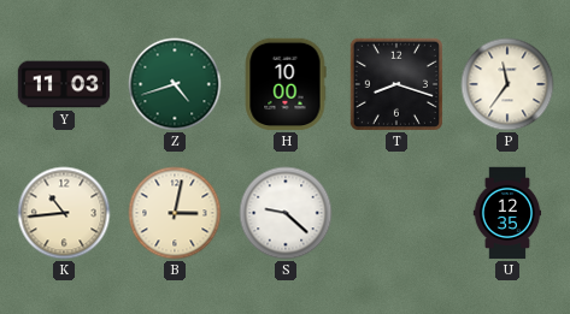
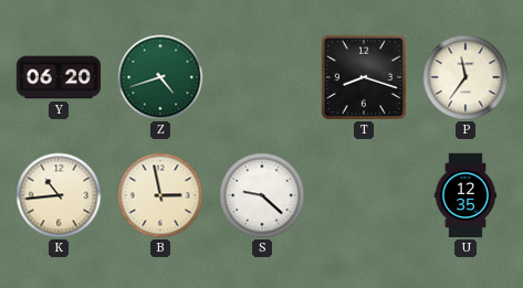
Y: 11:03 -> 06:20
H: 10:00 -> none
B: 3:02 -> 2:58
